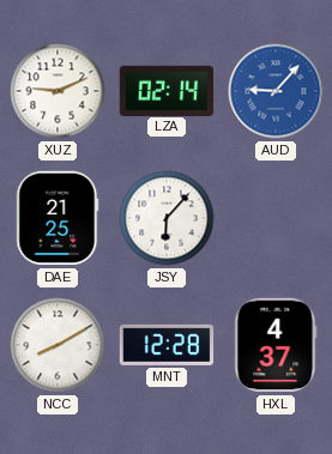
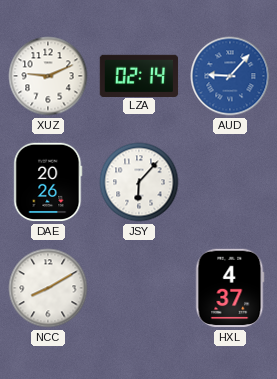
DAE: 21:25 -> 20:26
MNT: 12:28 -> none
